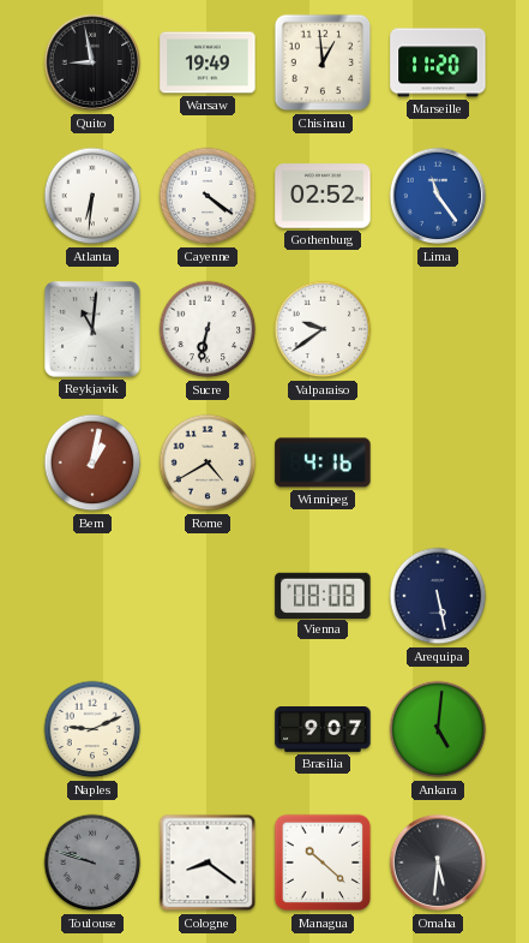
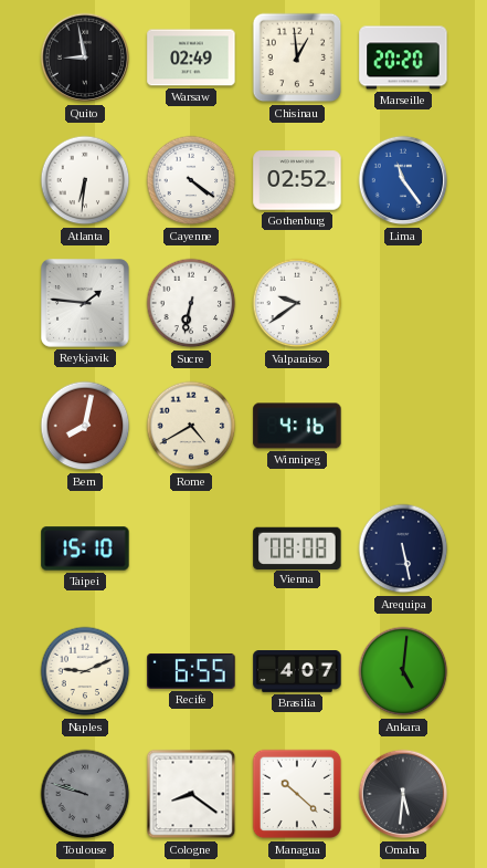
Warsaw: 19:49 -> 02:49
Marseille: 11:20 -> 20:20
Reykjavik: 11:01 -> 1:46
Bern: 1:02 -> 8:02
Taipei: none -> 15:10
Recife: none -> 6:55
Brasilia: 9:07 -> 4:07
